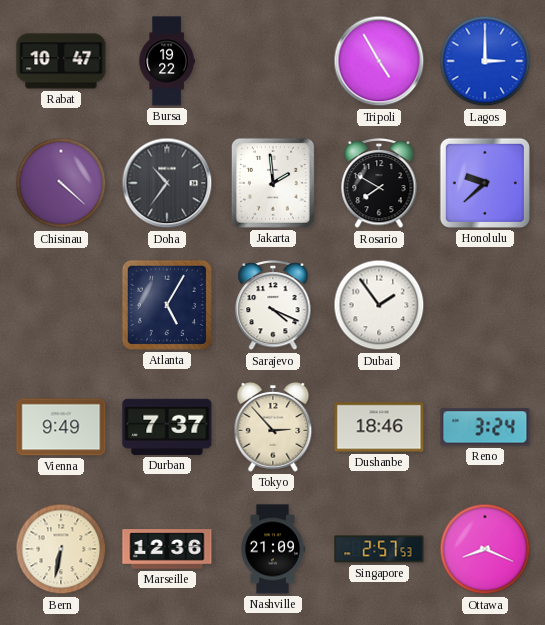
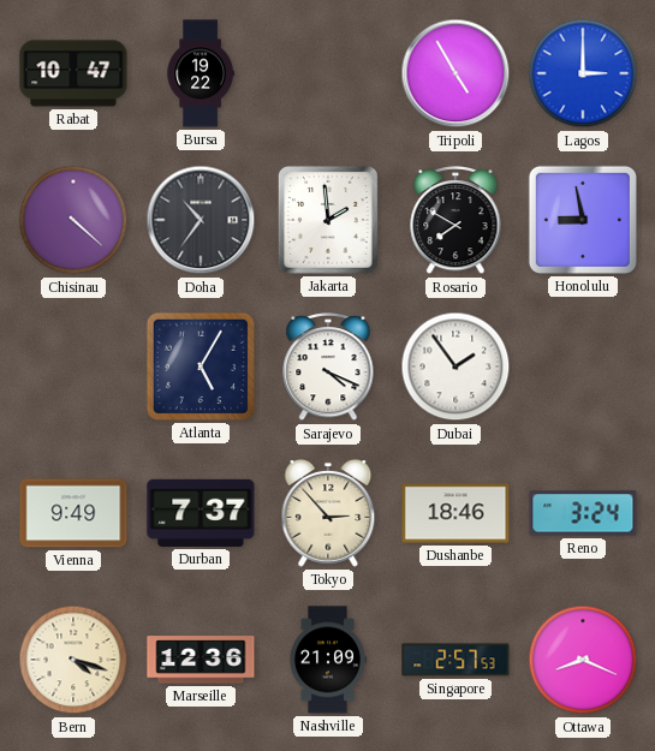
Honolulu: 9:38 -> 8:58
Bern: 6:32 -> 4:18
